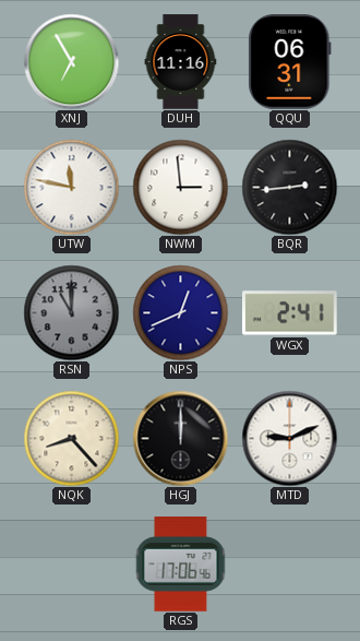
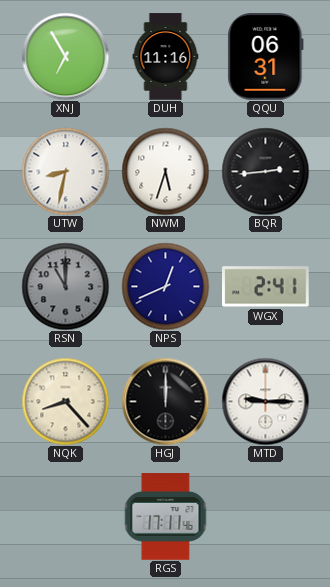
UTW: 11:47 -> 8:32
NWM: 2:59 -> 5:33
MTD: 9:11 -> 9:15
RGS: 17:06 -> 17:11
